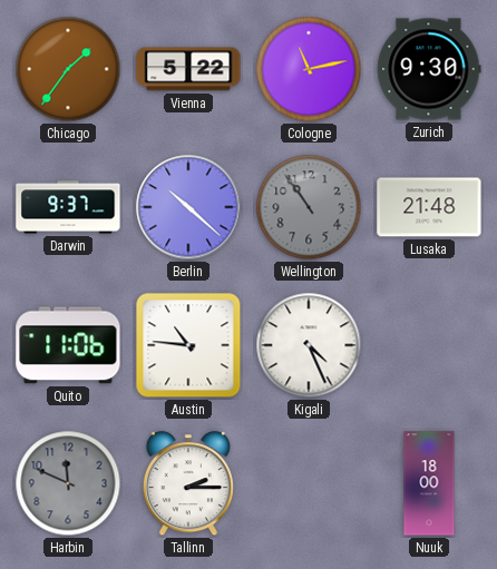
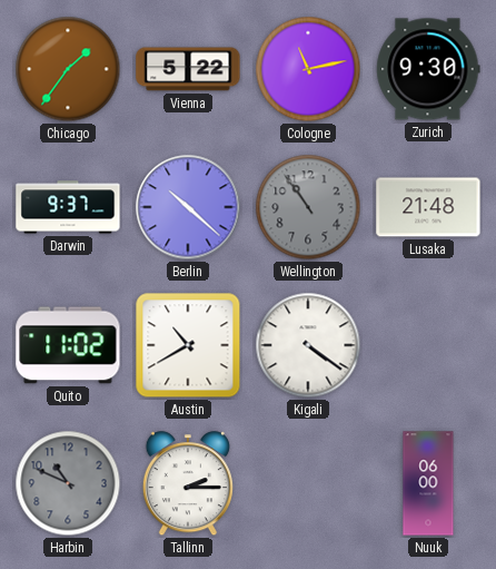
Quito: 11:06 -> 11:02
Austin: 10:46 -> 10:40
Kigali: 4:26 -> 4:21
Harbin: 11:49 -> 10:49
Nuuk: 18:00 -> 06:00
